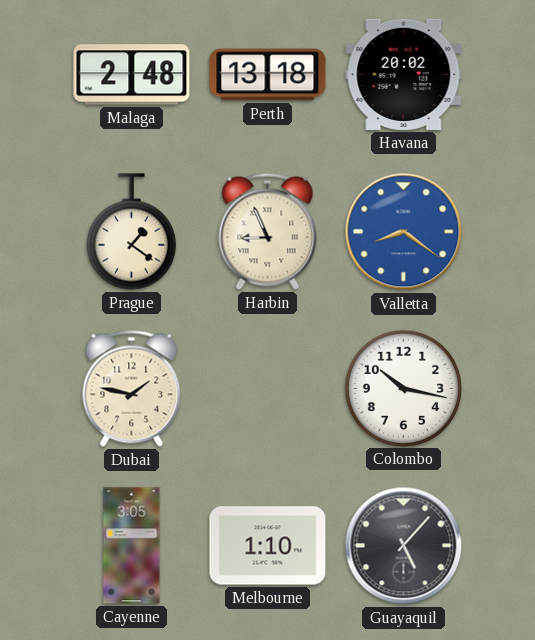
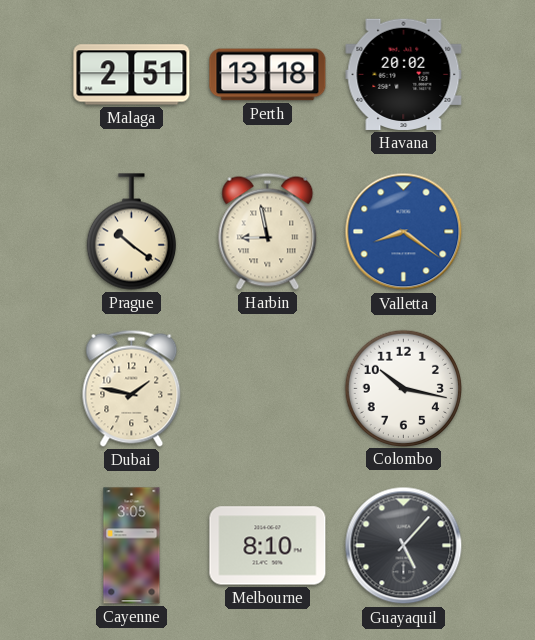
Malaga: 2:48 -> 2:51
Prague: 1:21 -> 10:21
Harbin: 8:56 -> 8:58
Melbourne: 1:10 -> 8:10
